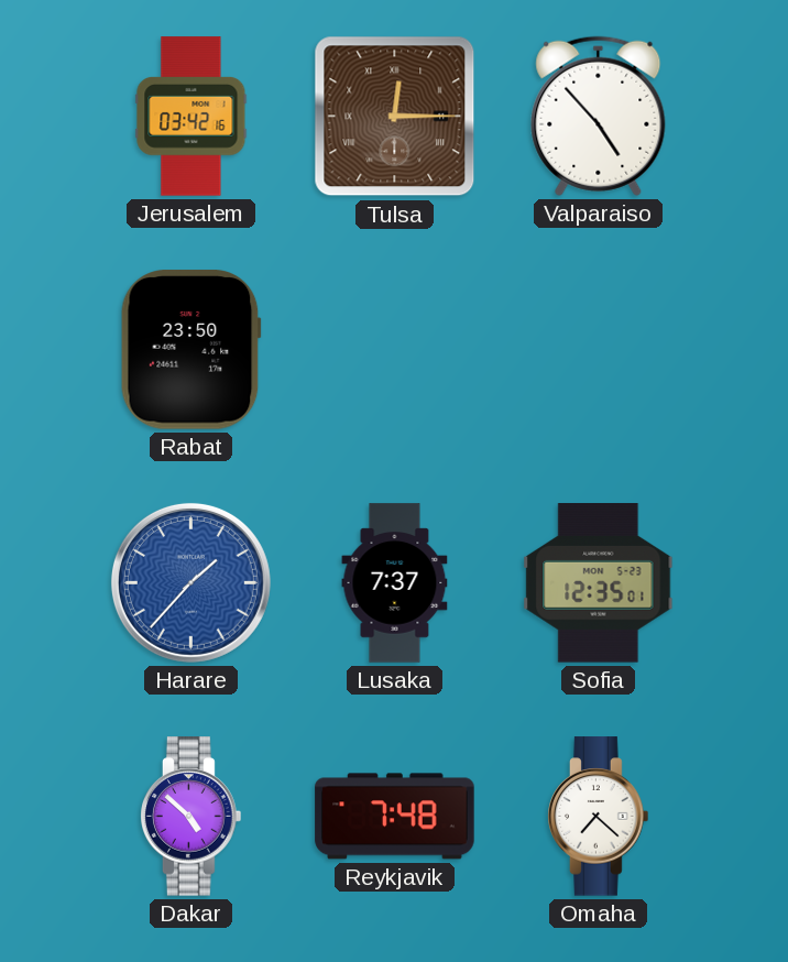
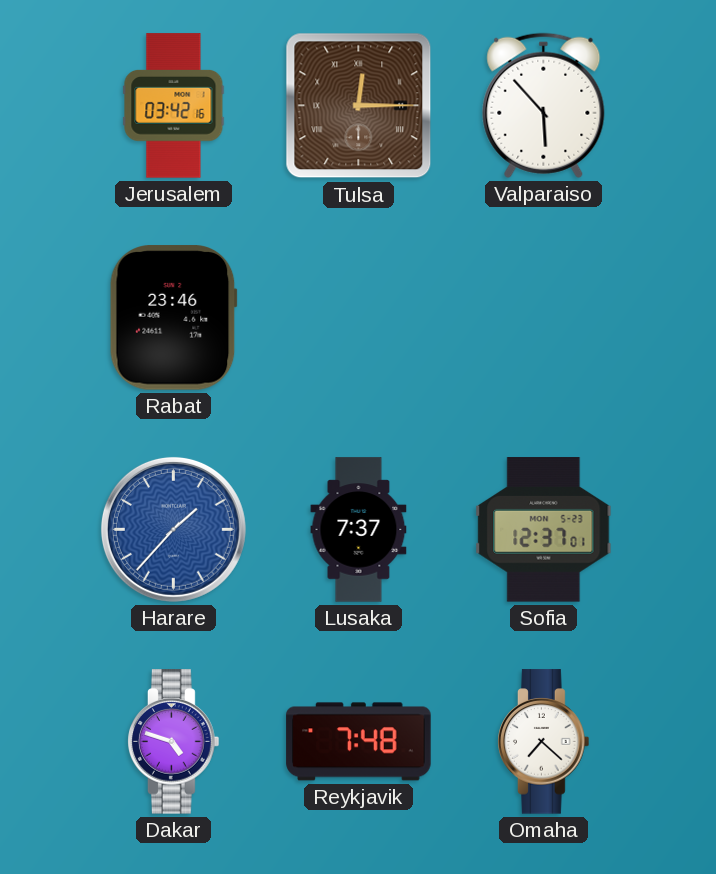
Valparaiso: 4:53 -> 5:53
Rabat: 23:50 -> 23:46
Sofia: 12:35 -> 12:37
Dakar: 4:52 -> 4:48
